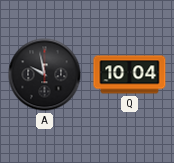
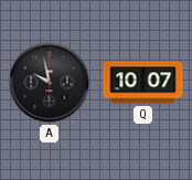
Q: 10:04 -> 10:07
